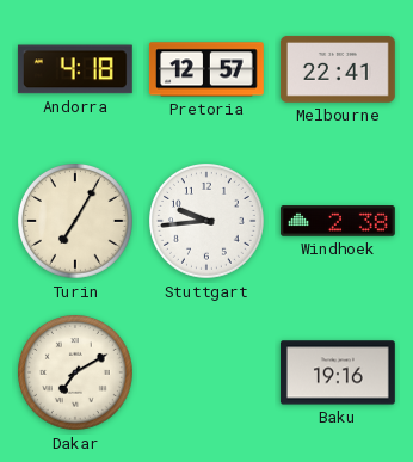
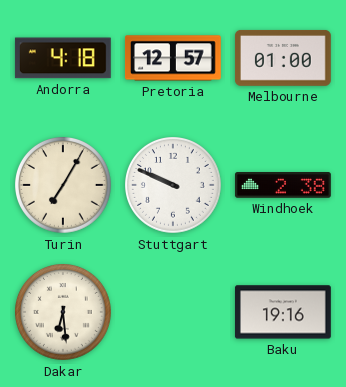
Melbourne: 22:41 -> 01:00
Stuttgart: 9:44 -> 9:49
Dakar: 7:10 -> 6:29
